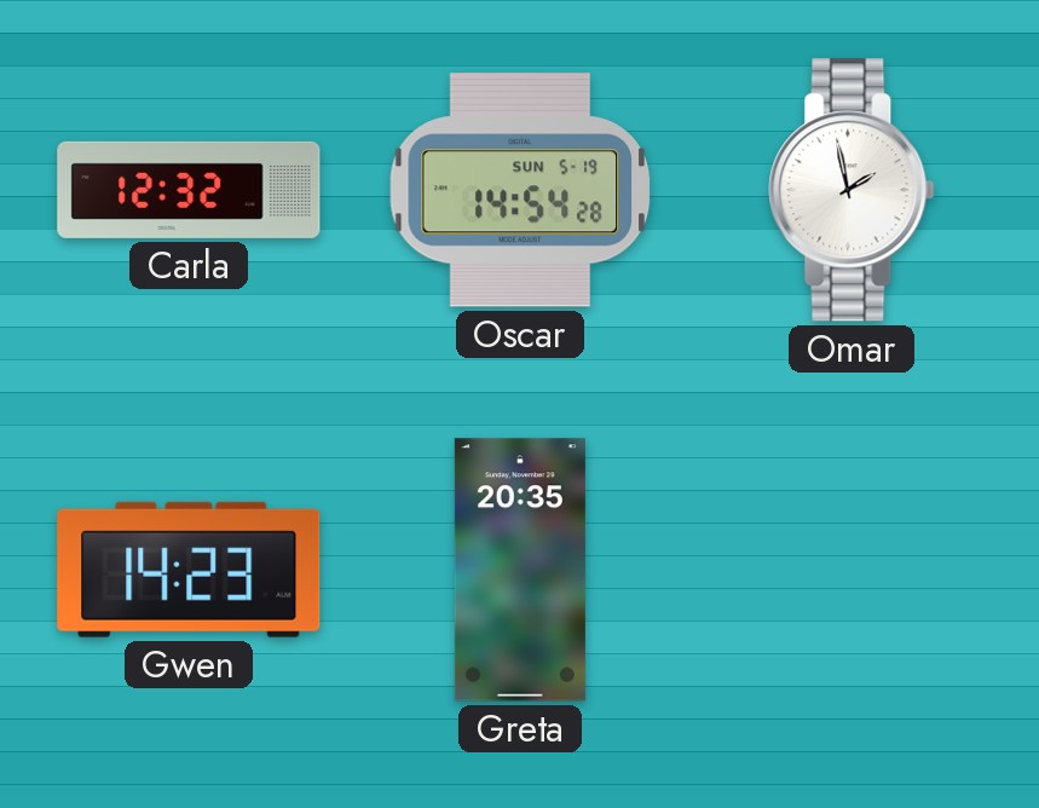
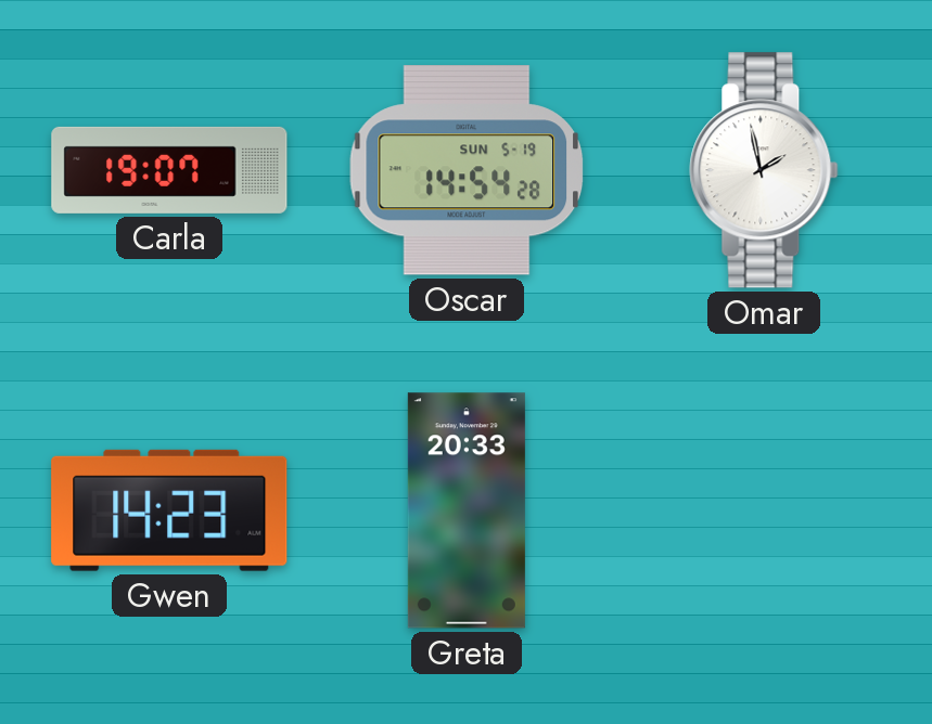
Carla: 12:32 -> 19:07
Greta: 20:35 -> 20:33
